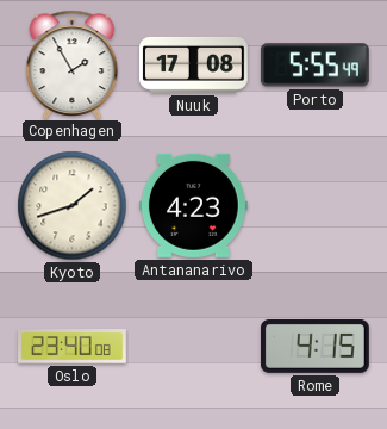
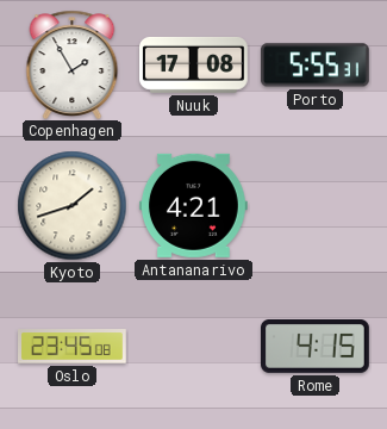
Porto: 5:55:49 -> 5:55:31
Antananarivo: 4:23 -> 4:21
Oslo: 23:40 -> 23:45
